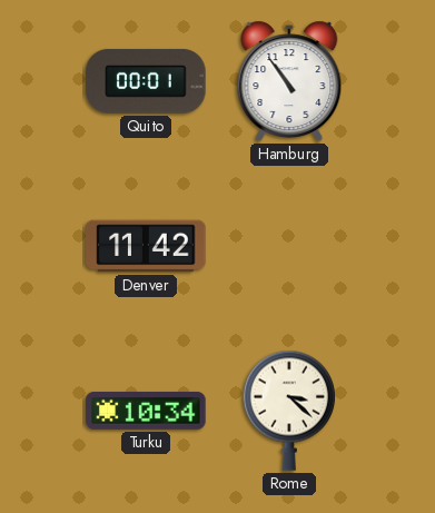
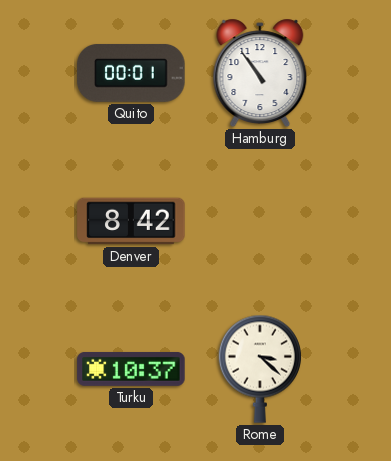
Denver: 11:42 -> 8:42
Turku: 10:34 -> 10:37
